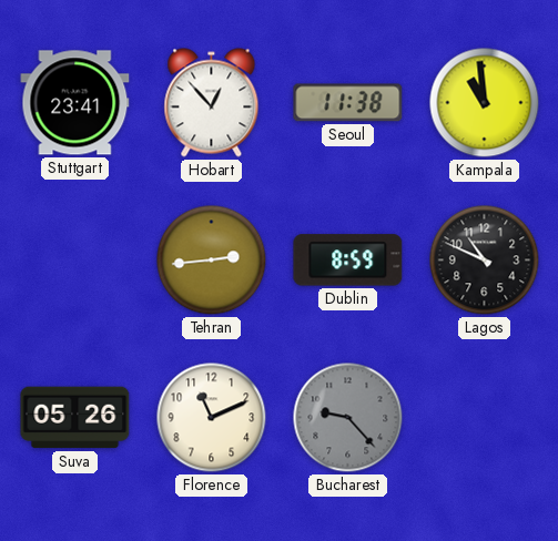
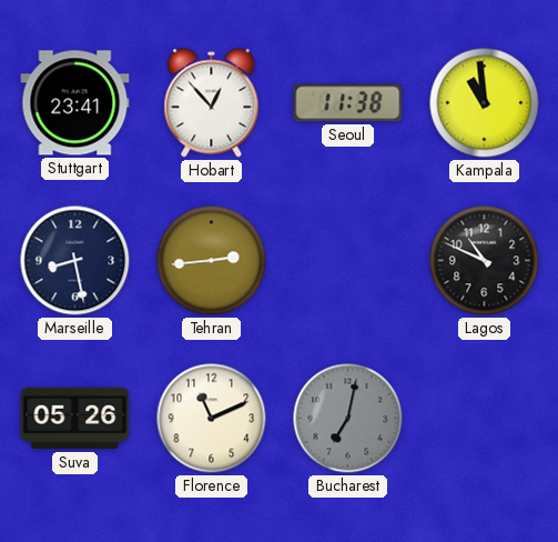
Marseille: none -> 8:28
Dublin: 8:59 -> none
Bucharest: 9:23 -> 7:02
